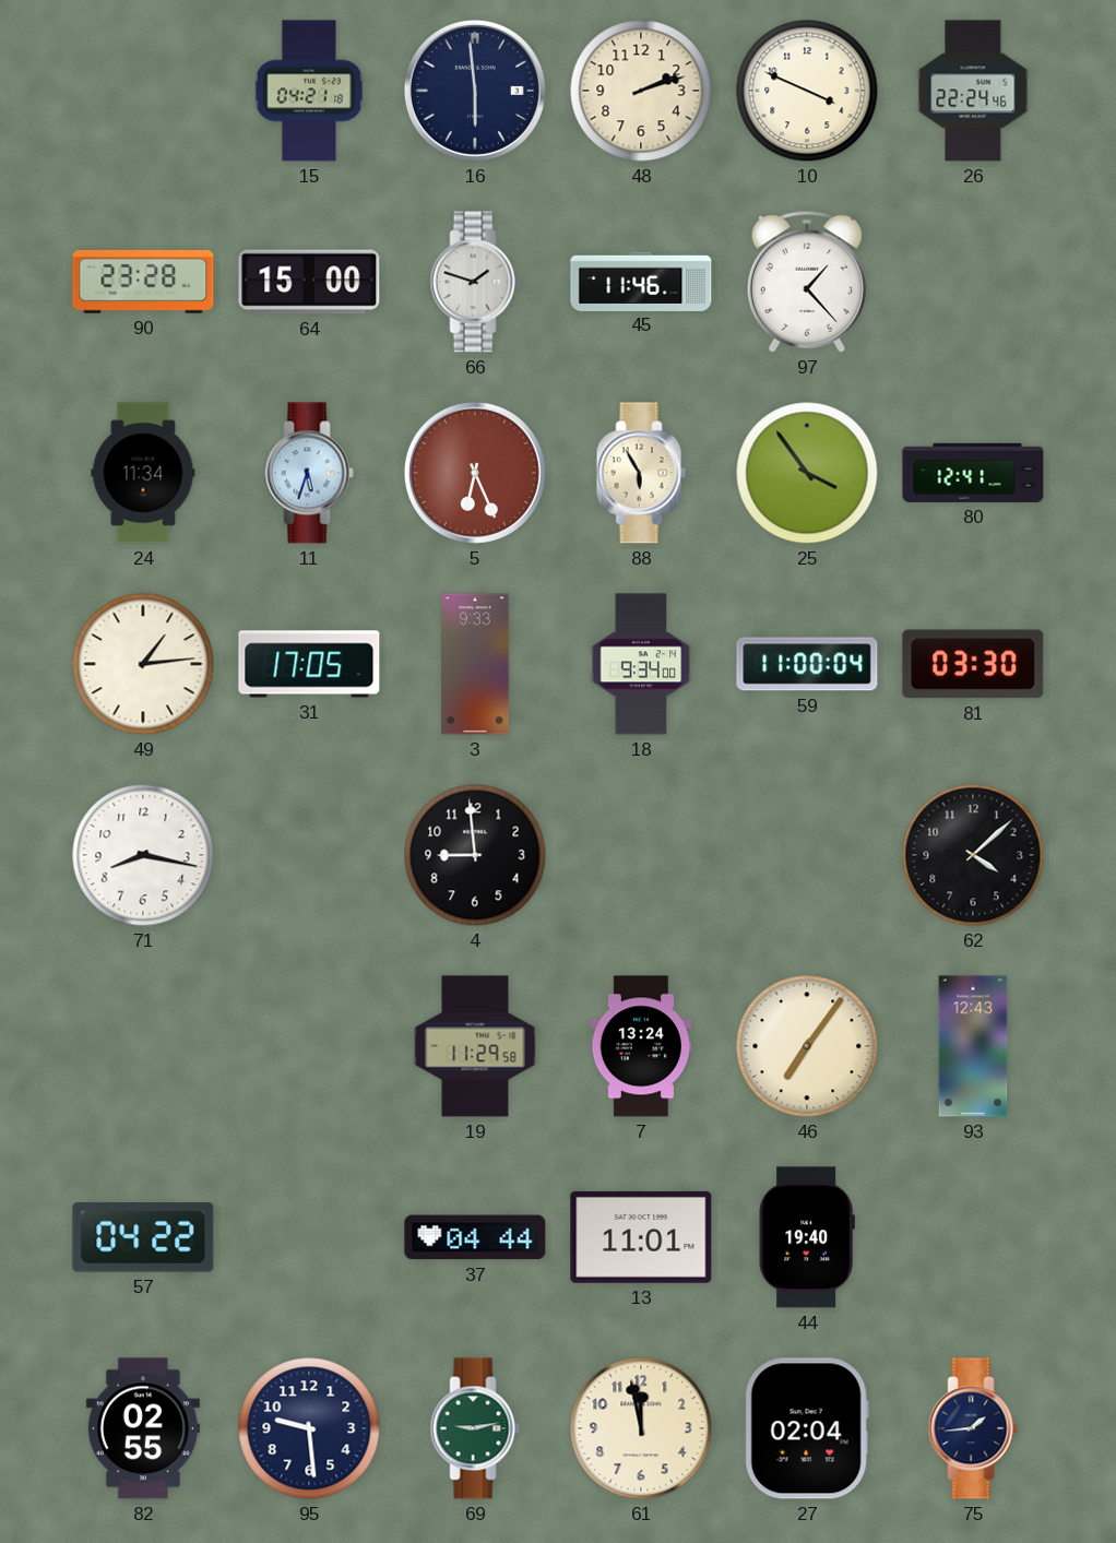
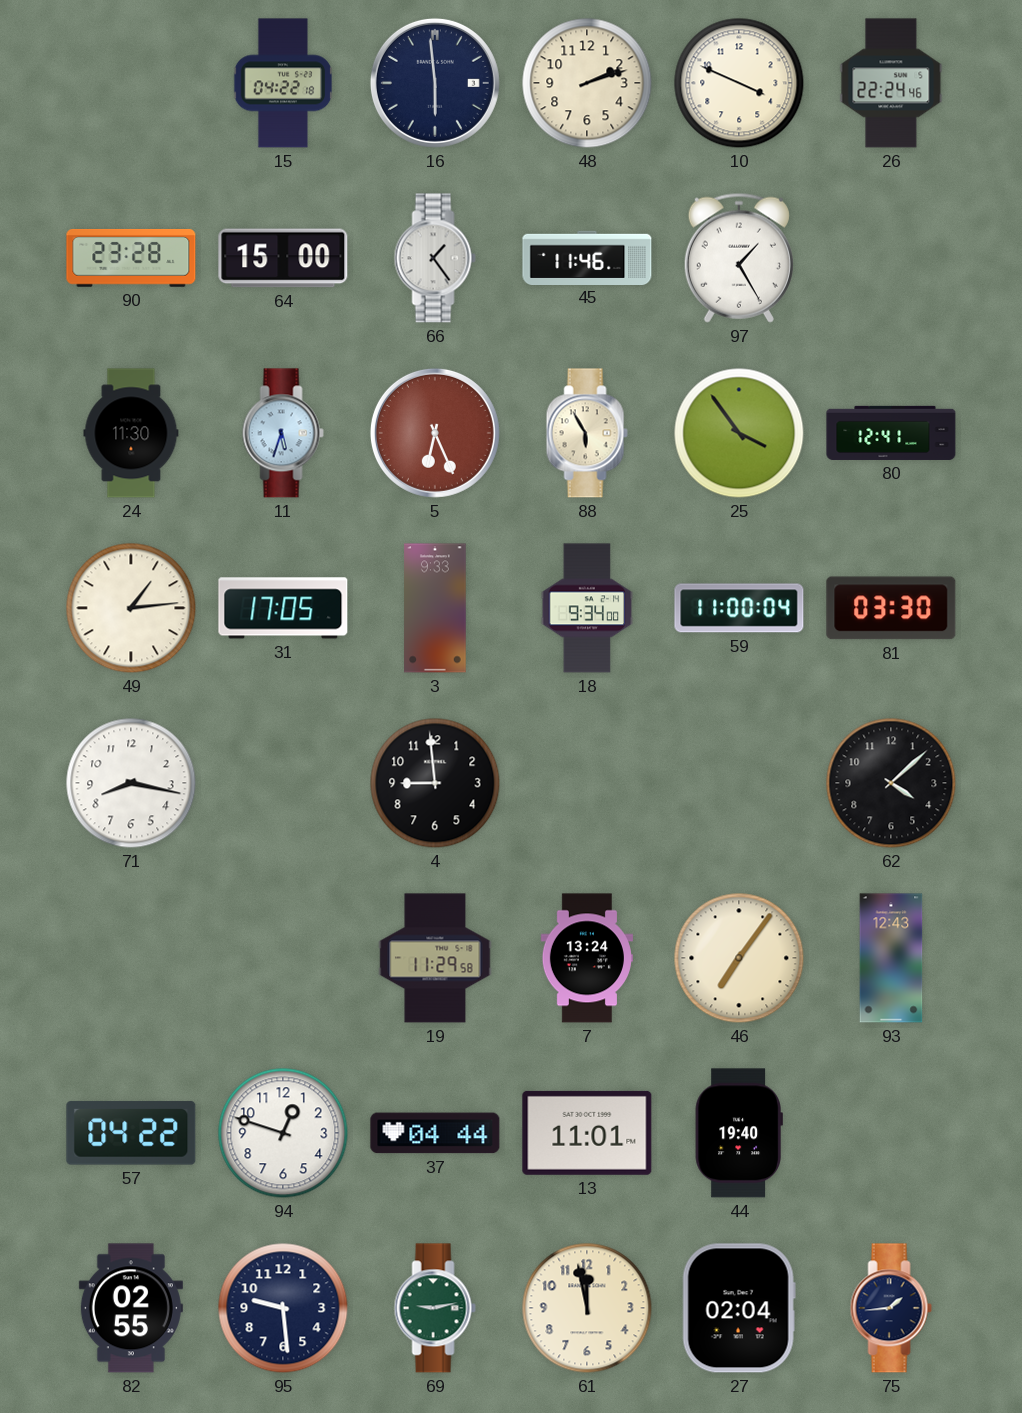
15: 04:21 -> 04:22
66: 1:48 -> 1:24
97: 1:23 -> 1:25
24: 11:34 -> 11:30
94: none -> 12:48
